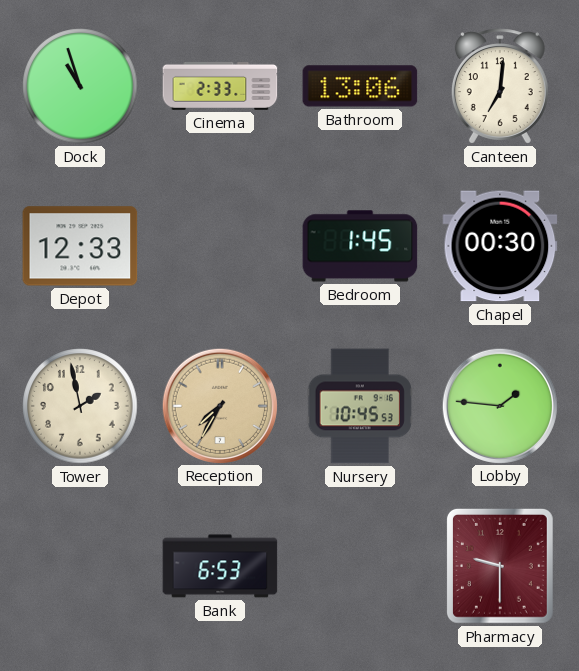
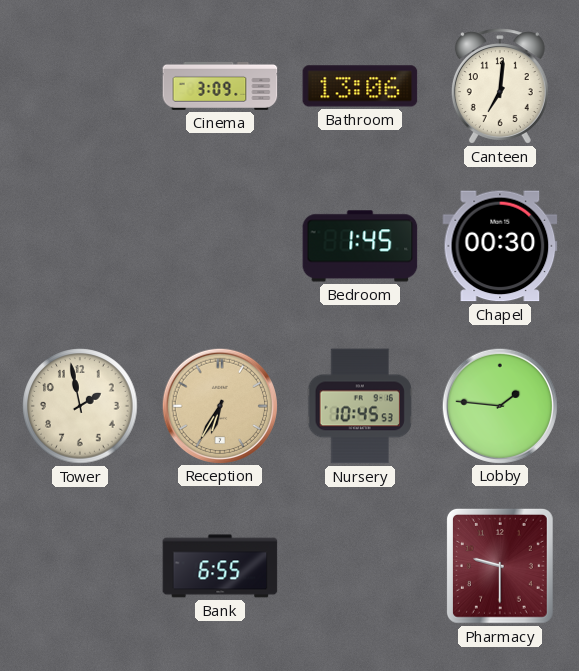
Dock: 10:57 -> none
Cinema: 2:33 -> 3:09
Depot: 12:33 -> none
Reception: 7:35 -> 6:35
Bank: 6:53 -> 6:55
